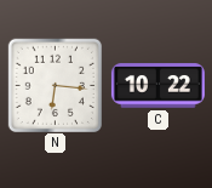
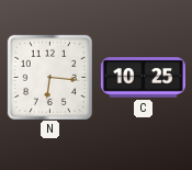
C: 10:22 -> 10:25
